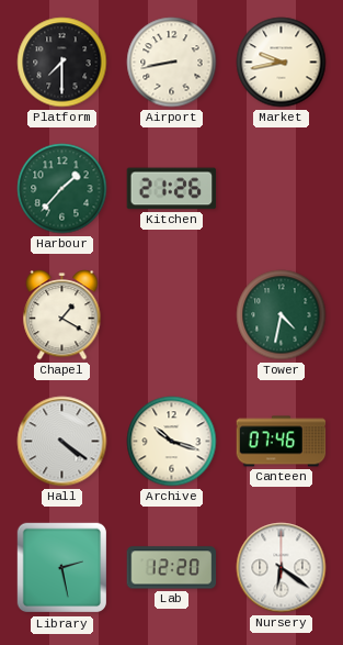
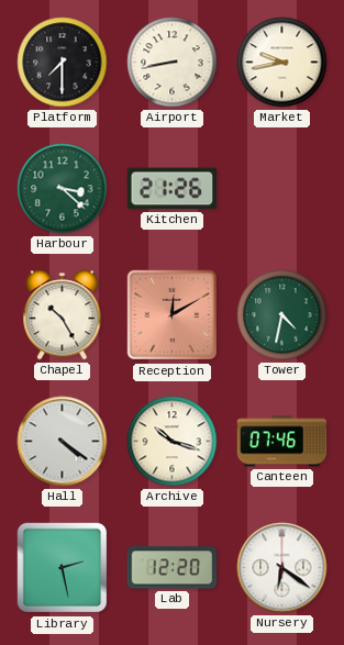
Harbour: 1:37 -> 3:22
Chapel: 1:20 -> 10:25
Reception: none -> 12:10
